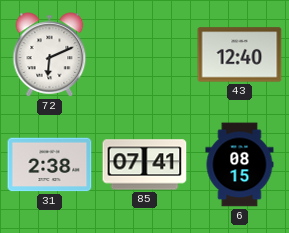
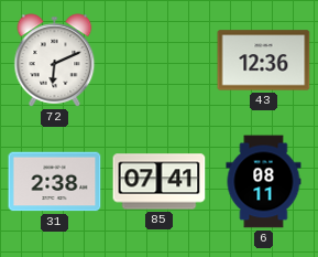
43: 12:40 -> 12:36
6: 08:15 -> 08:11
